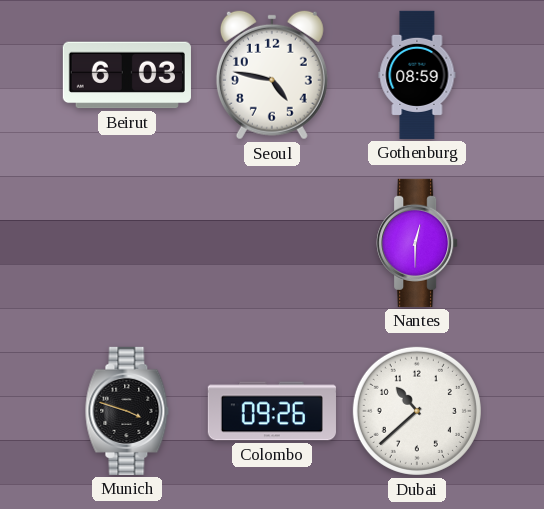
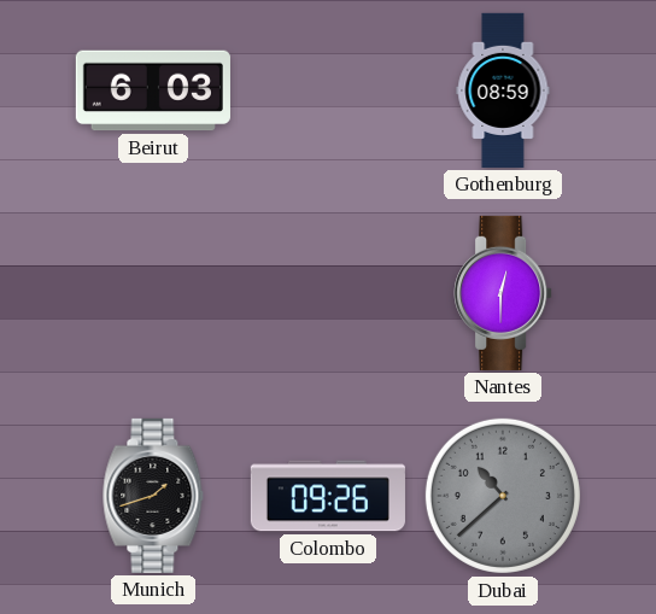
Seoul: 4:47 -> none
Munich: 3:48 -> 1:42
Dubai dial: white -> grey
